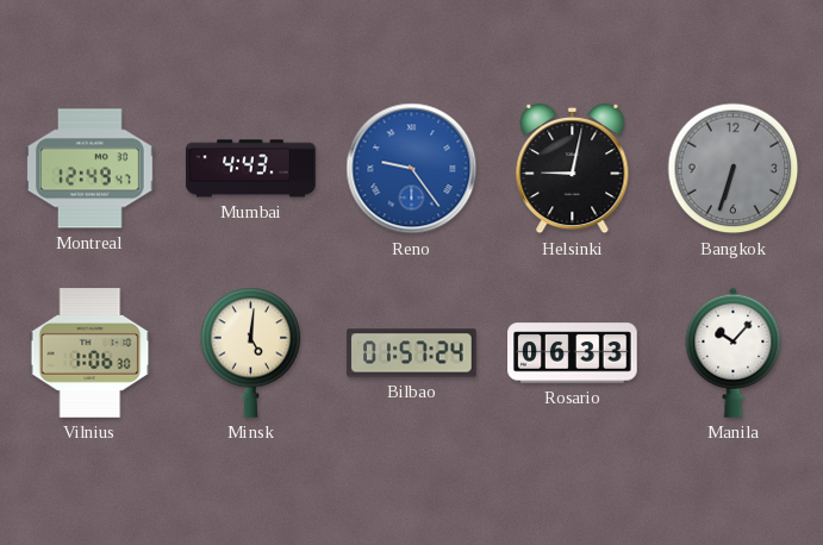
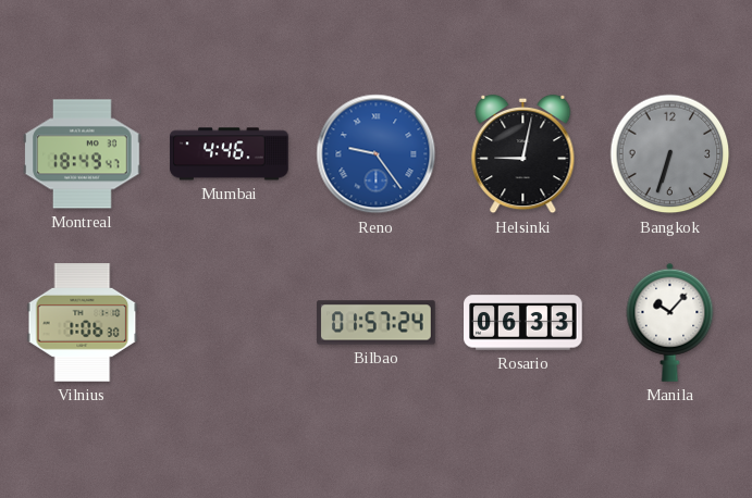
Montreal: 12:49 -> 18:49
Mumbai: 4:43 -> 4:46
Minsk: 5:01 -> none
